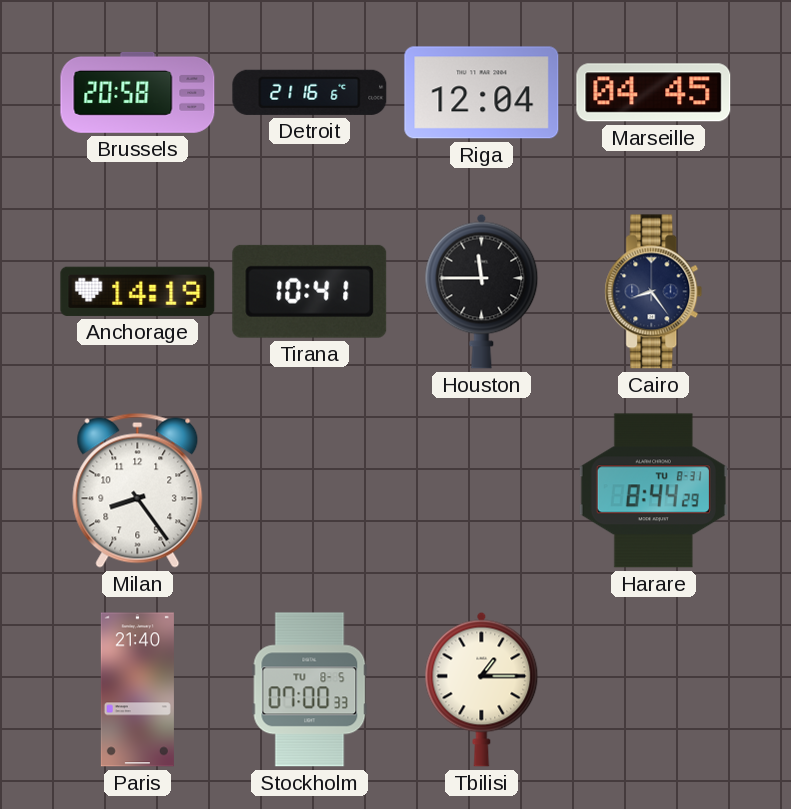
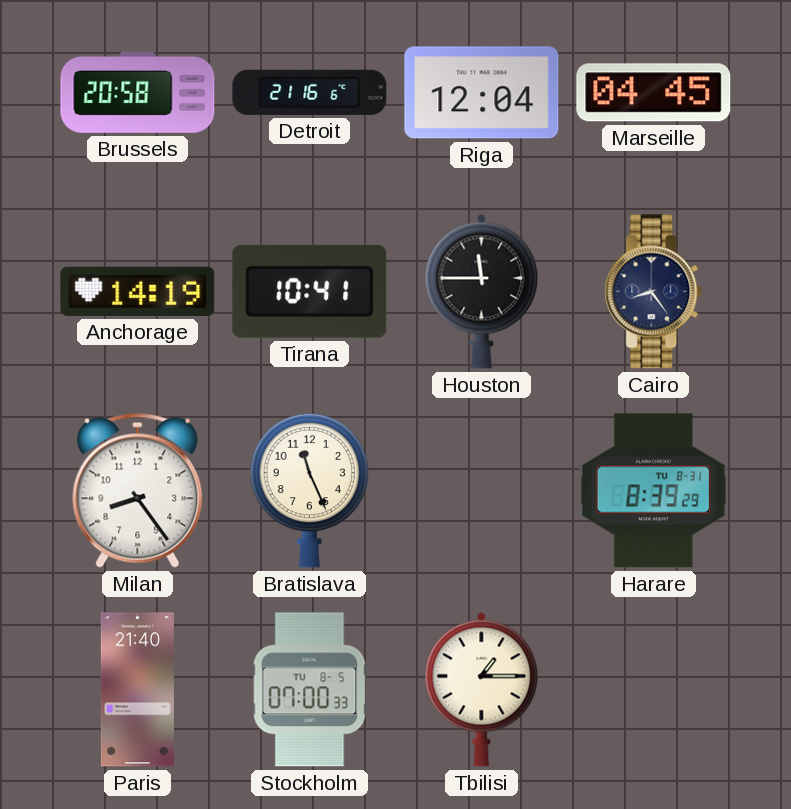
Bratislava: none -> 11:26
Harare: 8:44 -> 8:39
